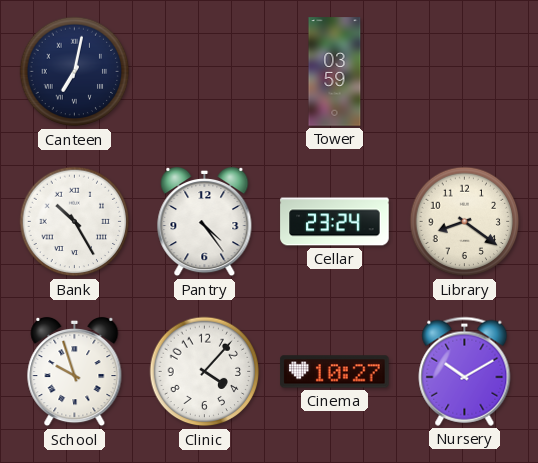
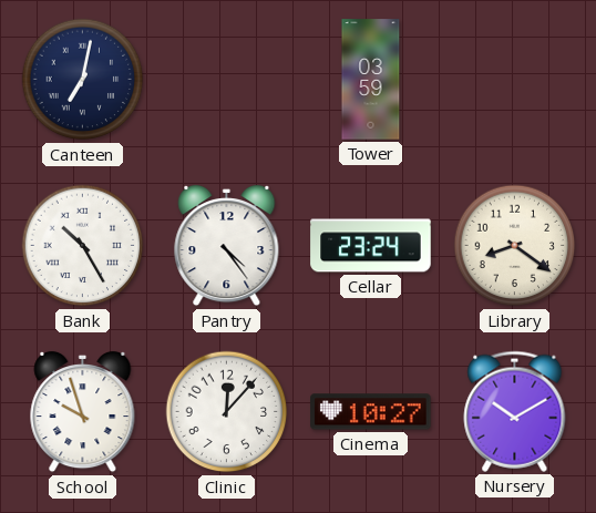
Clinic: 4:07 -> 12:07
